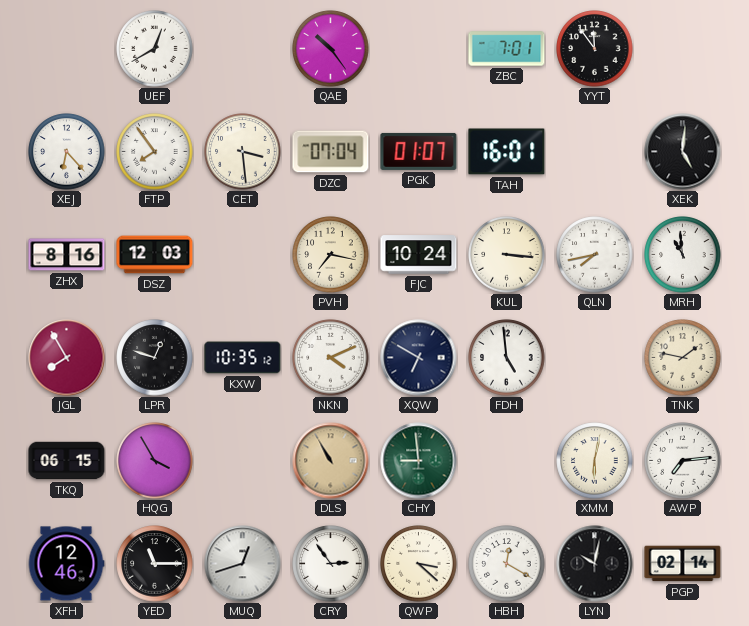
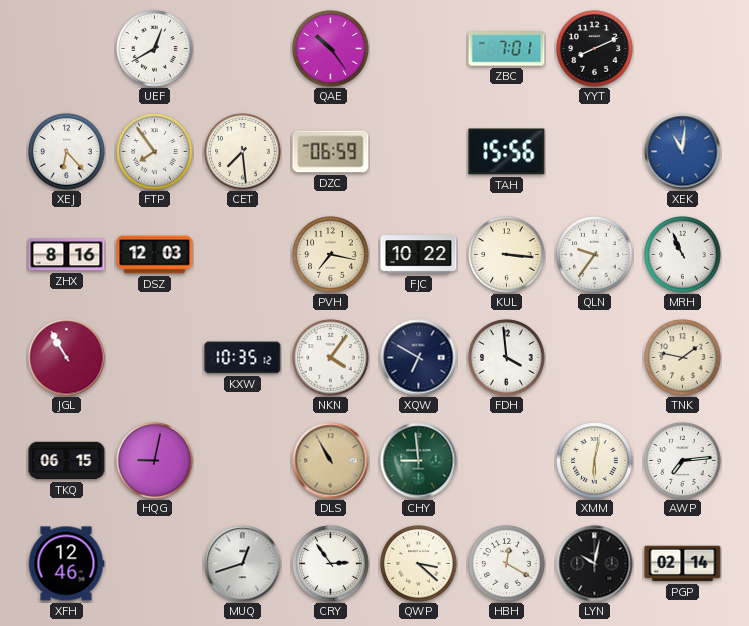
YYT: 11:54 -> 8:11
CET: 3:29 -> 7:29
DZC: 07:04 -> 06:59
PGK: 01:07 -> none
TAH: 16:01 -> 15:56
XEK: 5:01 -> 11:01
XEK dial: black -> blue
FJC: 10:24 -> 10:22
QLN: 7:43 -> 9:36
MRH: 10:59 -> 10:56
JGL: 7:55 -> 10:55
LPR: 12:48 -> none
NKN: 4:11 -> 4:06
FDH: 4:59 -> 3:59
HQG: 3:55 -> 9:02
YED: 11:15 -> none
